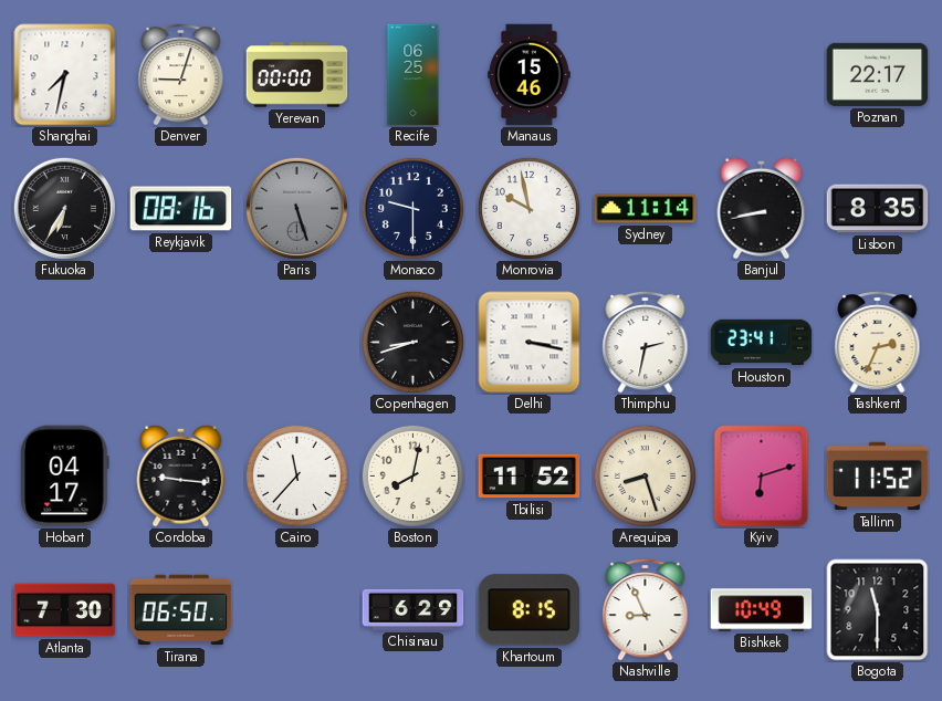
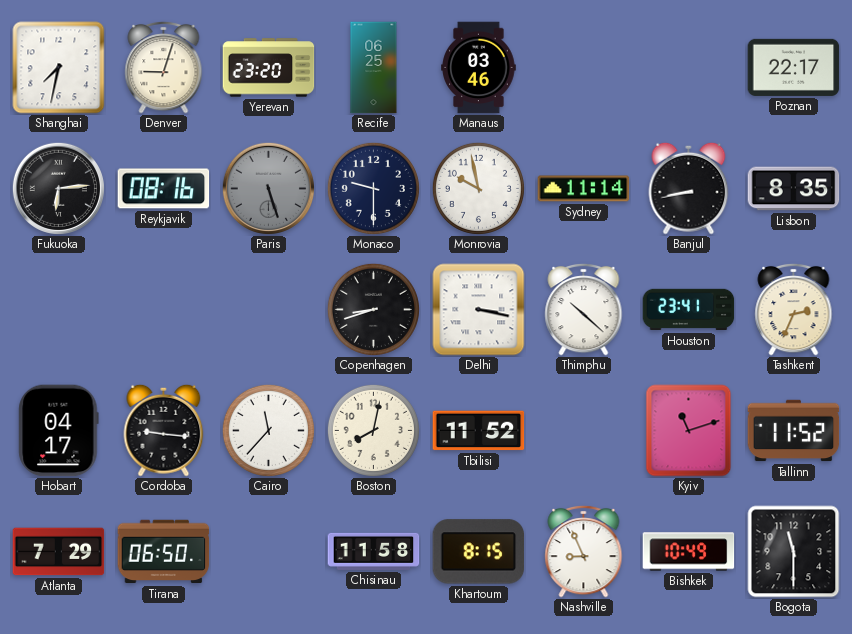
Yerevan: 00:00 -> 23:20
Manaus: 15:46 -> 03:46
Fukuoka: 6:35 -> 6:14
Thimphu: 2:32 -> 10:22
Arequipa: 8:27 -> none
Kyiv: 6:12 -> 11:12
Atlanta: 7:30 -> 7:29
Chisinau: 6:29 -> 11:58
